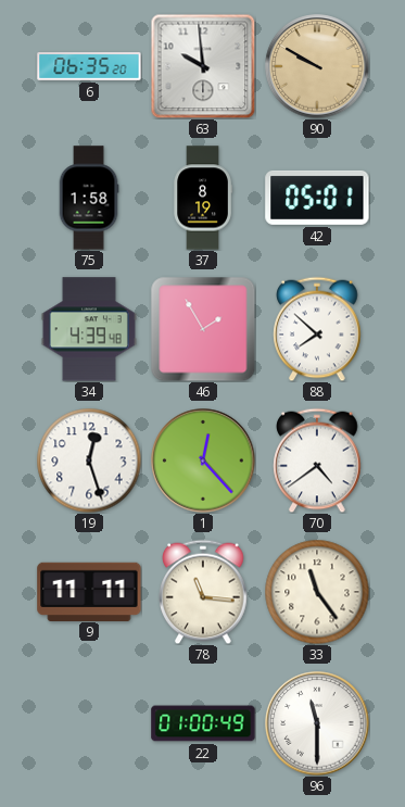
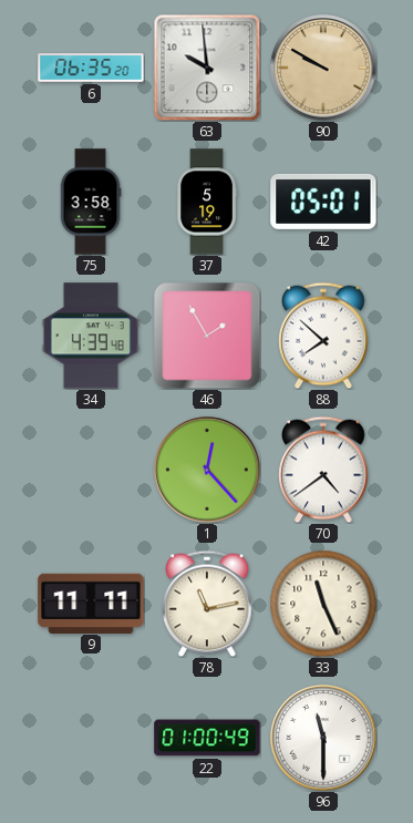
75: 1:58 -> 3:58
37: 8:19 -> 5:19
19: 12:27 -> none
78: 11:16 -> 11:13
33: 11:24 -> 11:26
